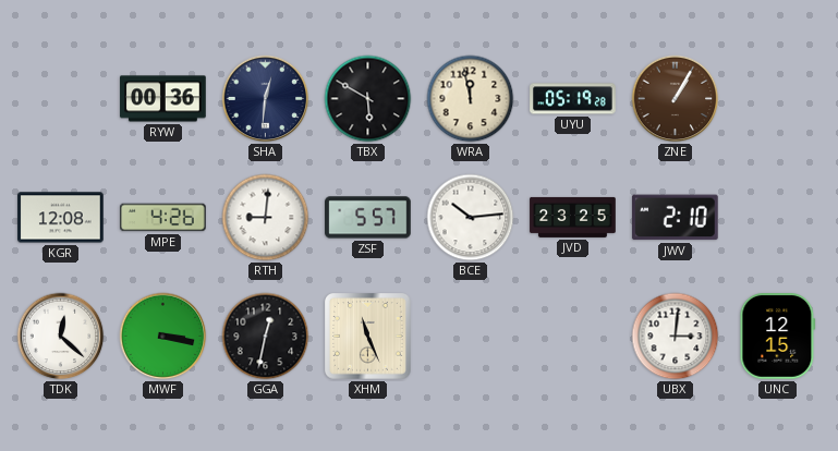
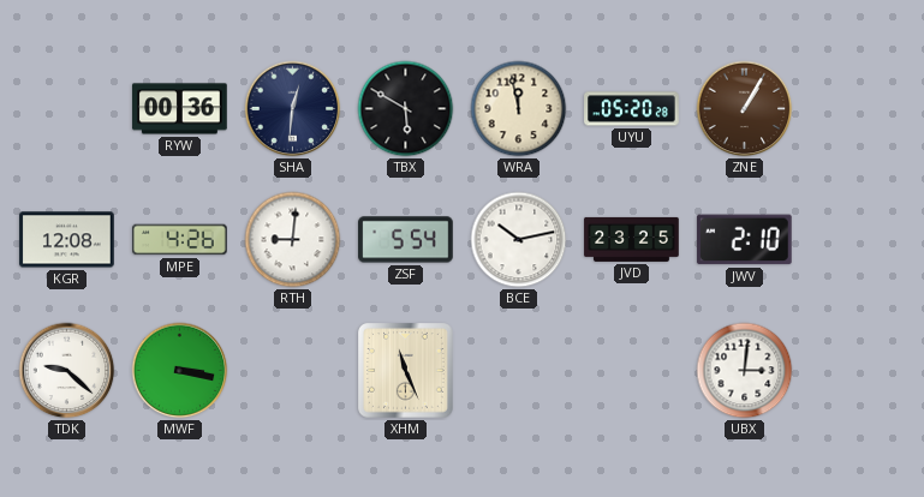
UYU: 05:19 -> 05:20
ZSF: 5:57 -> 5:54
BCE: 10:14 -> 10:13
TDK: 12:22 -> 9:22
GGA: 12:32 -> none
UNC: 12:15 -> none
